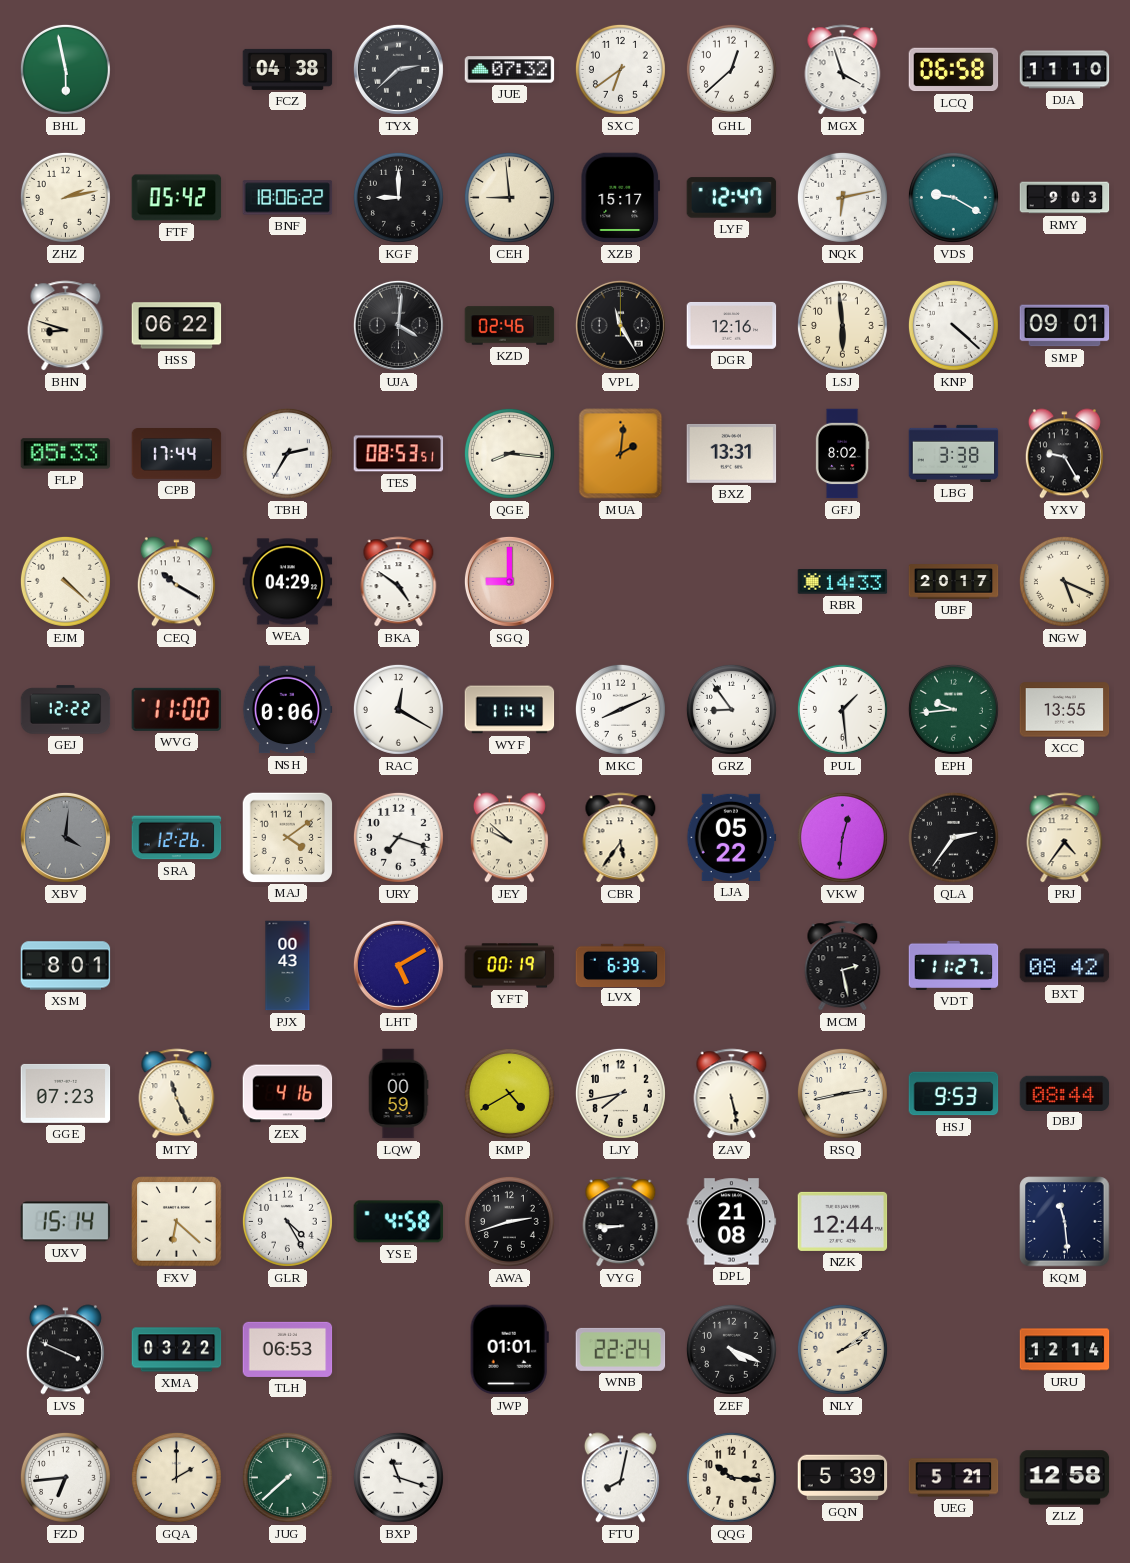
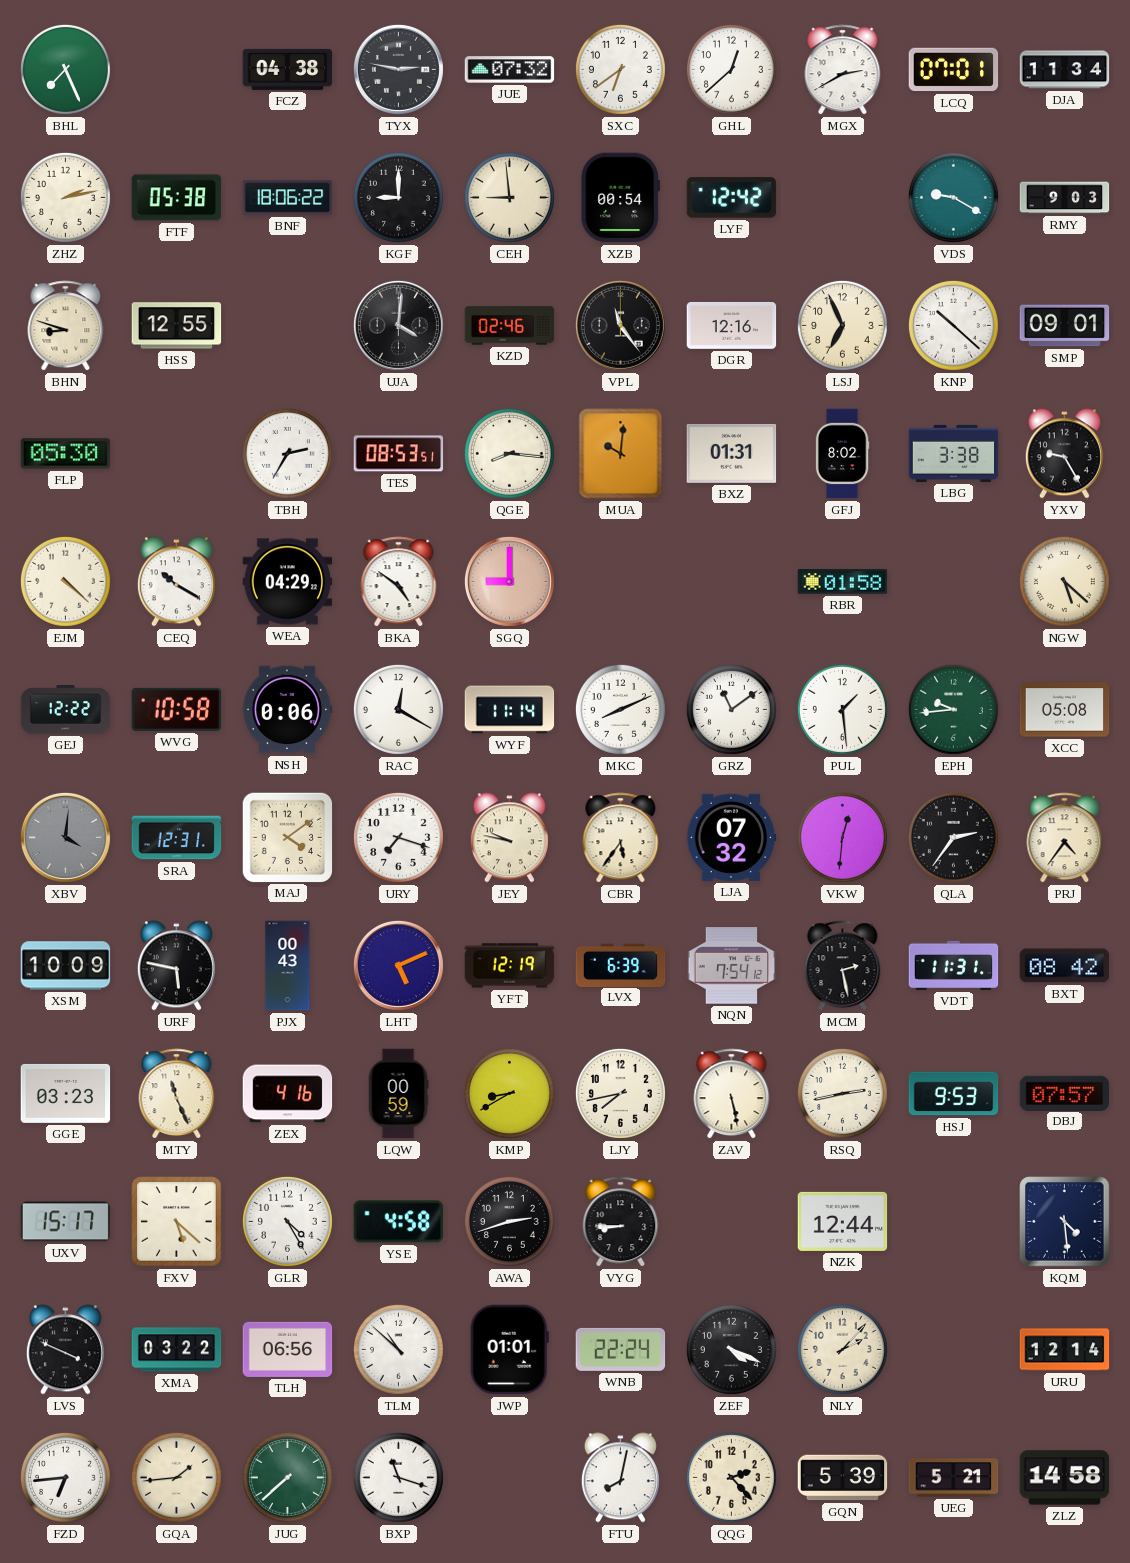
BHL: 5:58 -> 7:26
TYX: 2:38 -> 2:47
MGX: 3:57 -> 2:40
LCQ: 06:58 -> 07:01
DJA: 11:10 -> 11:34
FTF: 05:42 -> 05:38
XZB: 15:17 -> 00:54
LYF: 12:47 -> 12:42
NQK: 6:13 -> none
HSS: 06:22 -> 12:55
VPL: 11:25 -> 11:24
LSJ: 5:59 -> 6:56
KNP: 4:22 -> 10:22
FLP: 05:33 -> 05:30
CPB: 17:44 -> none
MUA: 2:01 -> 10:01
BXZ: 13:31 -> 01:31
RBR: 14:33 -> 01:58
UBF: 20:17 -> none
NGW: 5:19 -> 5:22
WVG: 11:00 -> 10:58
GRZ: 8:54 -> 11:09
XCC: 13:55 -> 05:08
SRA: 12:26 -> 12:31
JEY: 9:52 -> 9:47
LJA: 05:22 -> 07:32
XSM: 8:01 -> 10:09
URF: none -> 5:47
LHT: 5:10 -> 5:11
YFT: 00:19 -> 12:19
NQN: none -> 7:54
VDT: 11:27 -> 11:31
GGE: 07:23 -> 03:23
KMP: 4:40 -> 8:40
DBJ: 08:44 -> 07:57
UXV: 15:14 -> 15:17
FXV: 6:22 -> 5:22
DPL: 21:08 -> none
KQM: 11:29 -> 4:29
TLH: 06:53 -> 06:56
TLM: none -> 10:52
NLY: 2:09 -> 2:07
GQA: 2:00 -> 1:44
QQG: 10:16 -> 2:23
ZLZ: 12:58 -> 14:58
